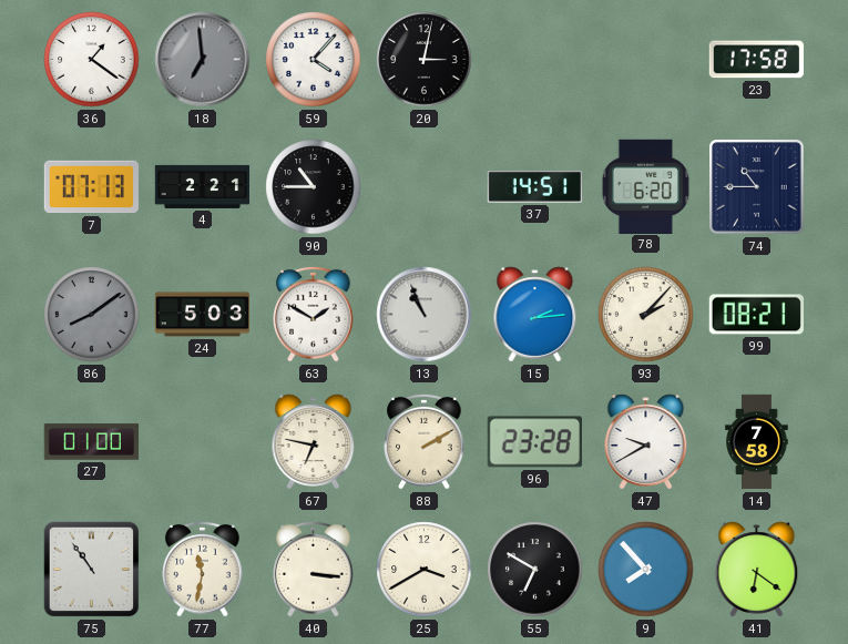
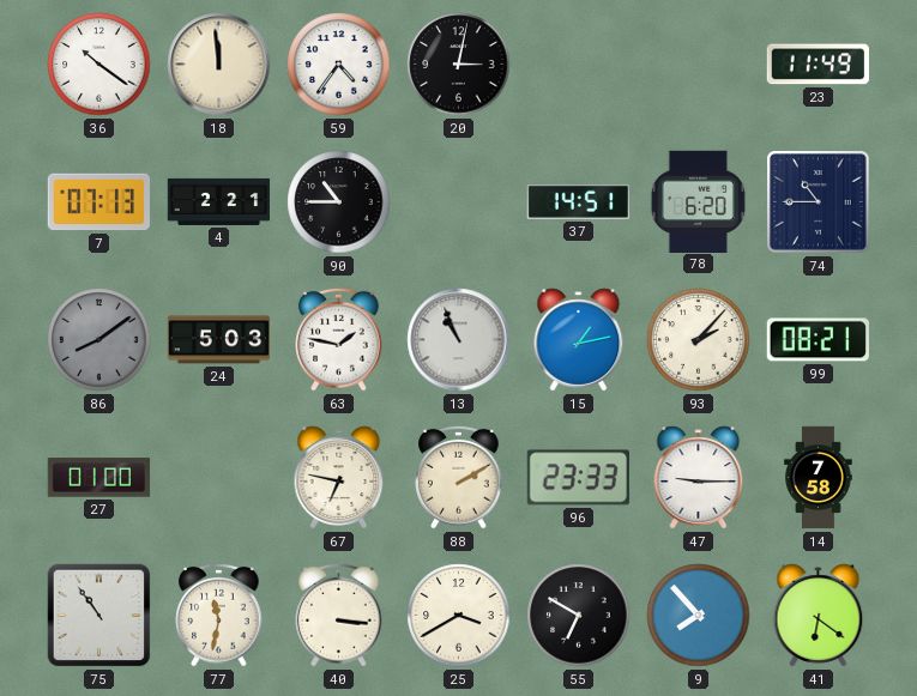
36: 1:21 -> 10:21
18: 6:59 -> 11:59
18 dial: grey -> cream
59: 4:07 -> 4:36
23: 17:58 -> 11:49
63: 1:50 -> 1:47
15: 2:14 -> 1:13
96: 23:28 -> 23:33
47: 9:40 -> 9:15
